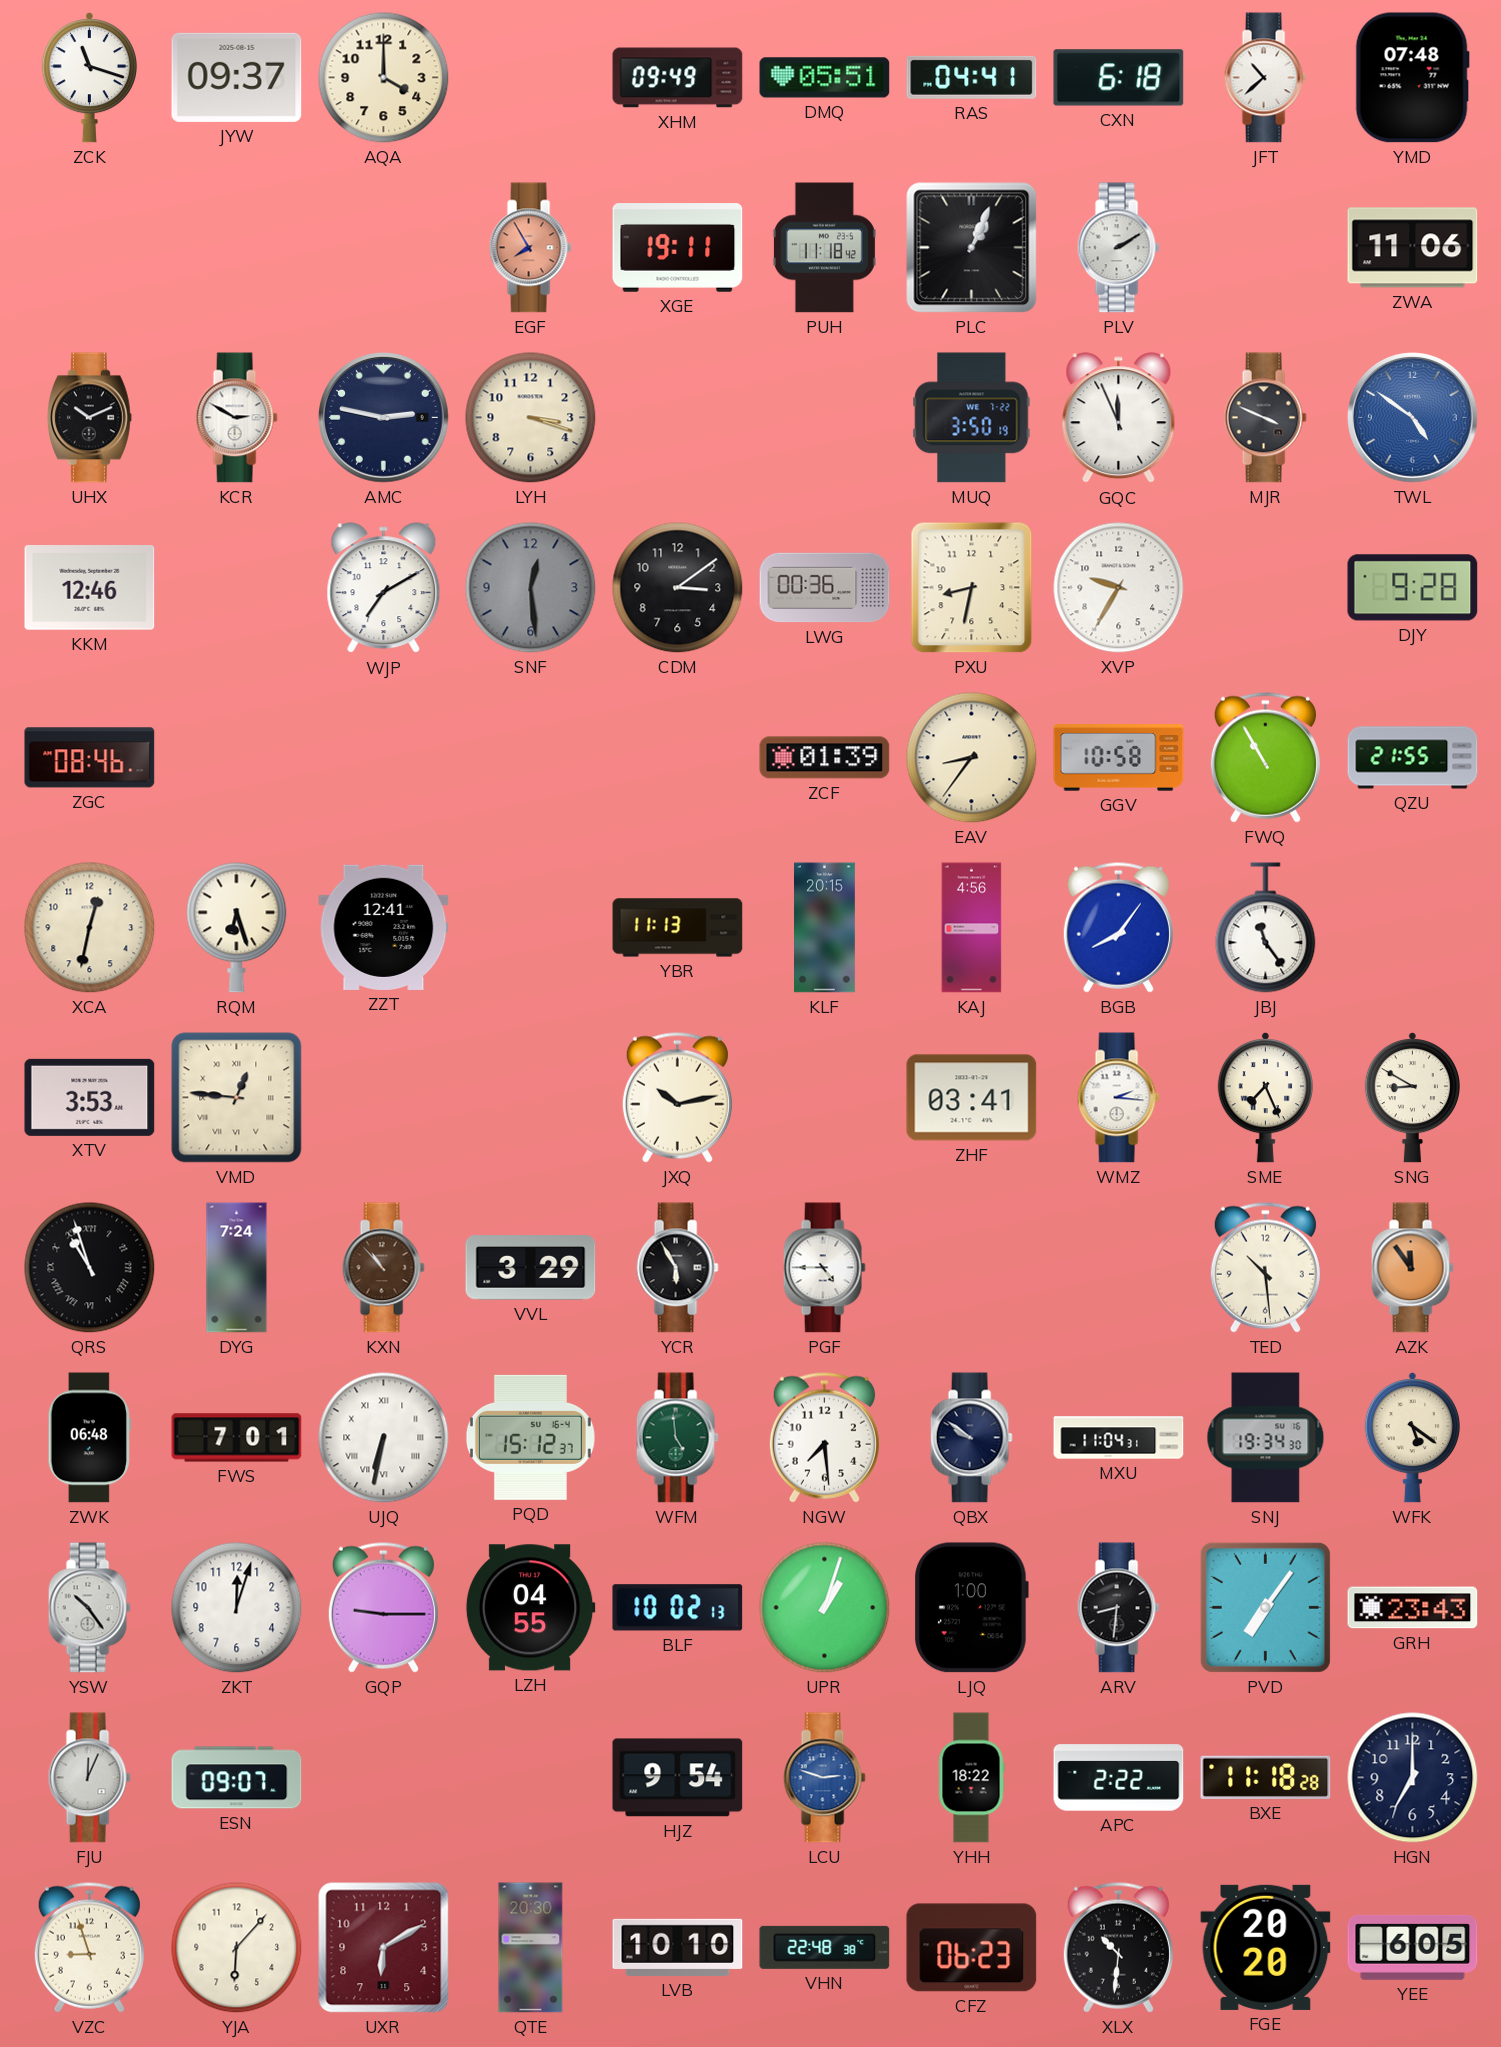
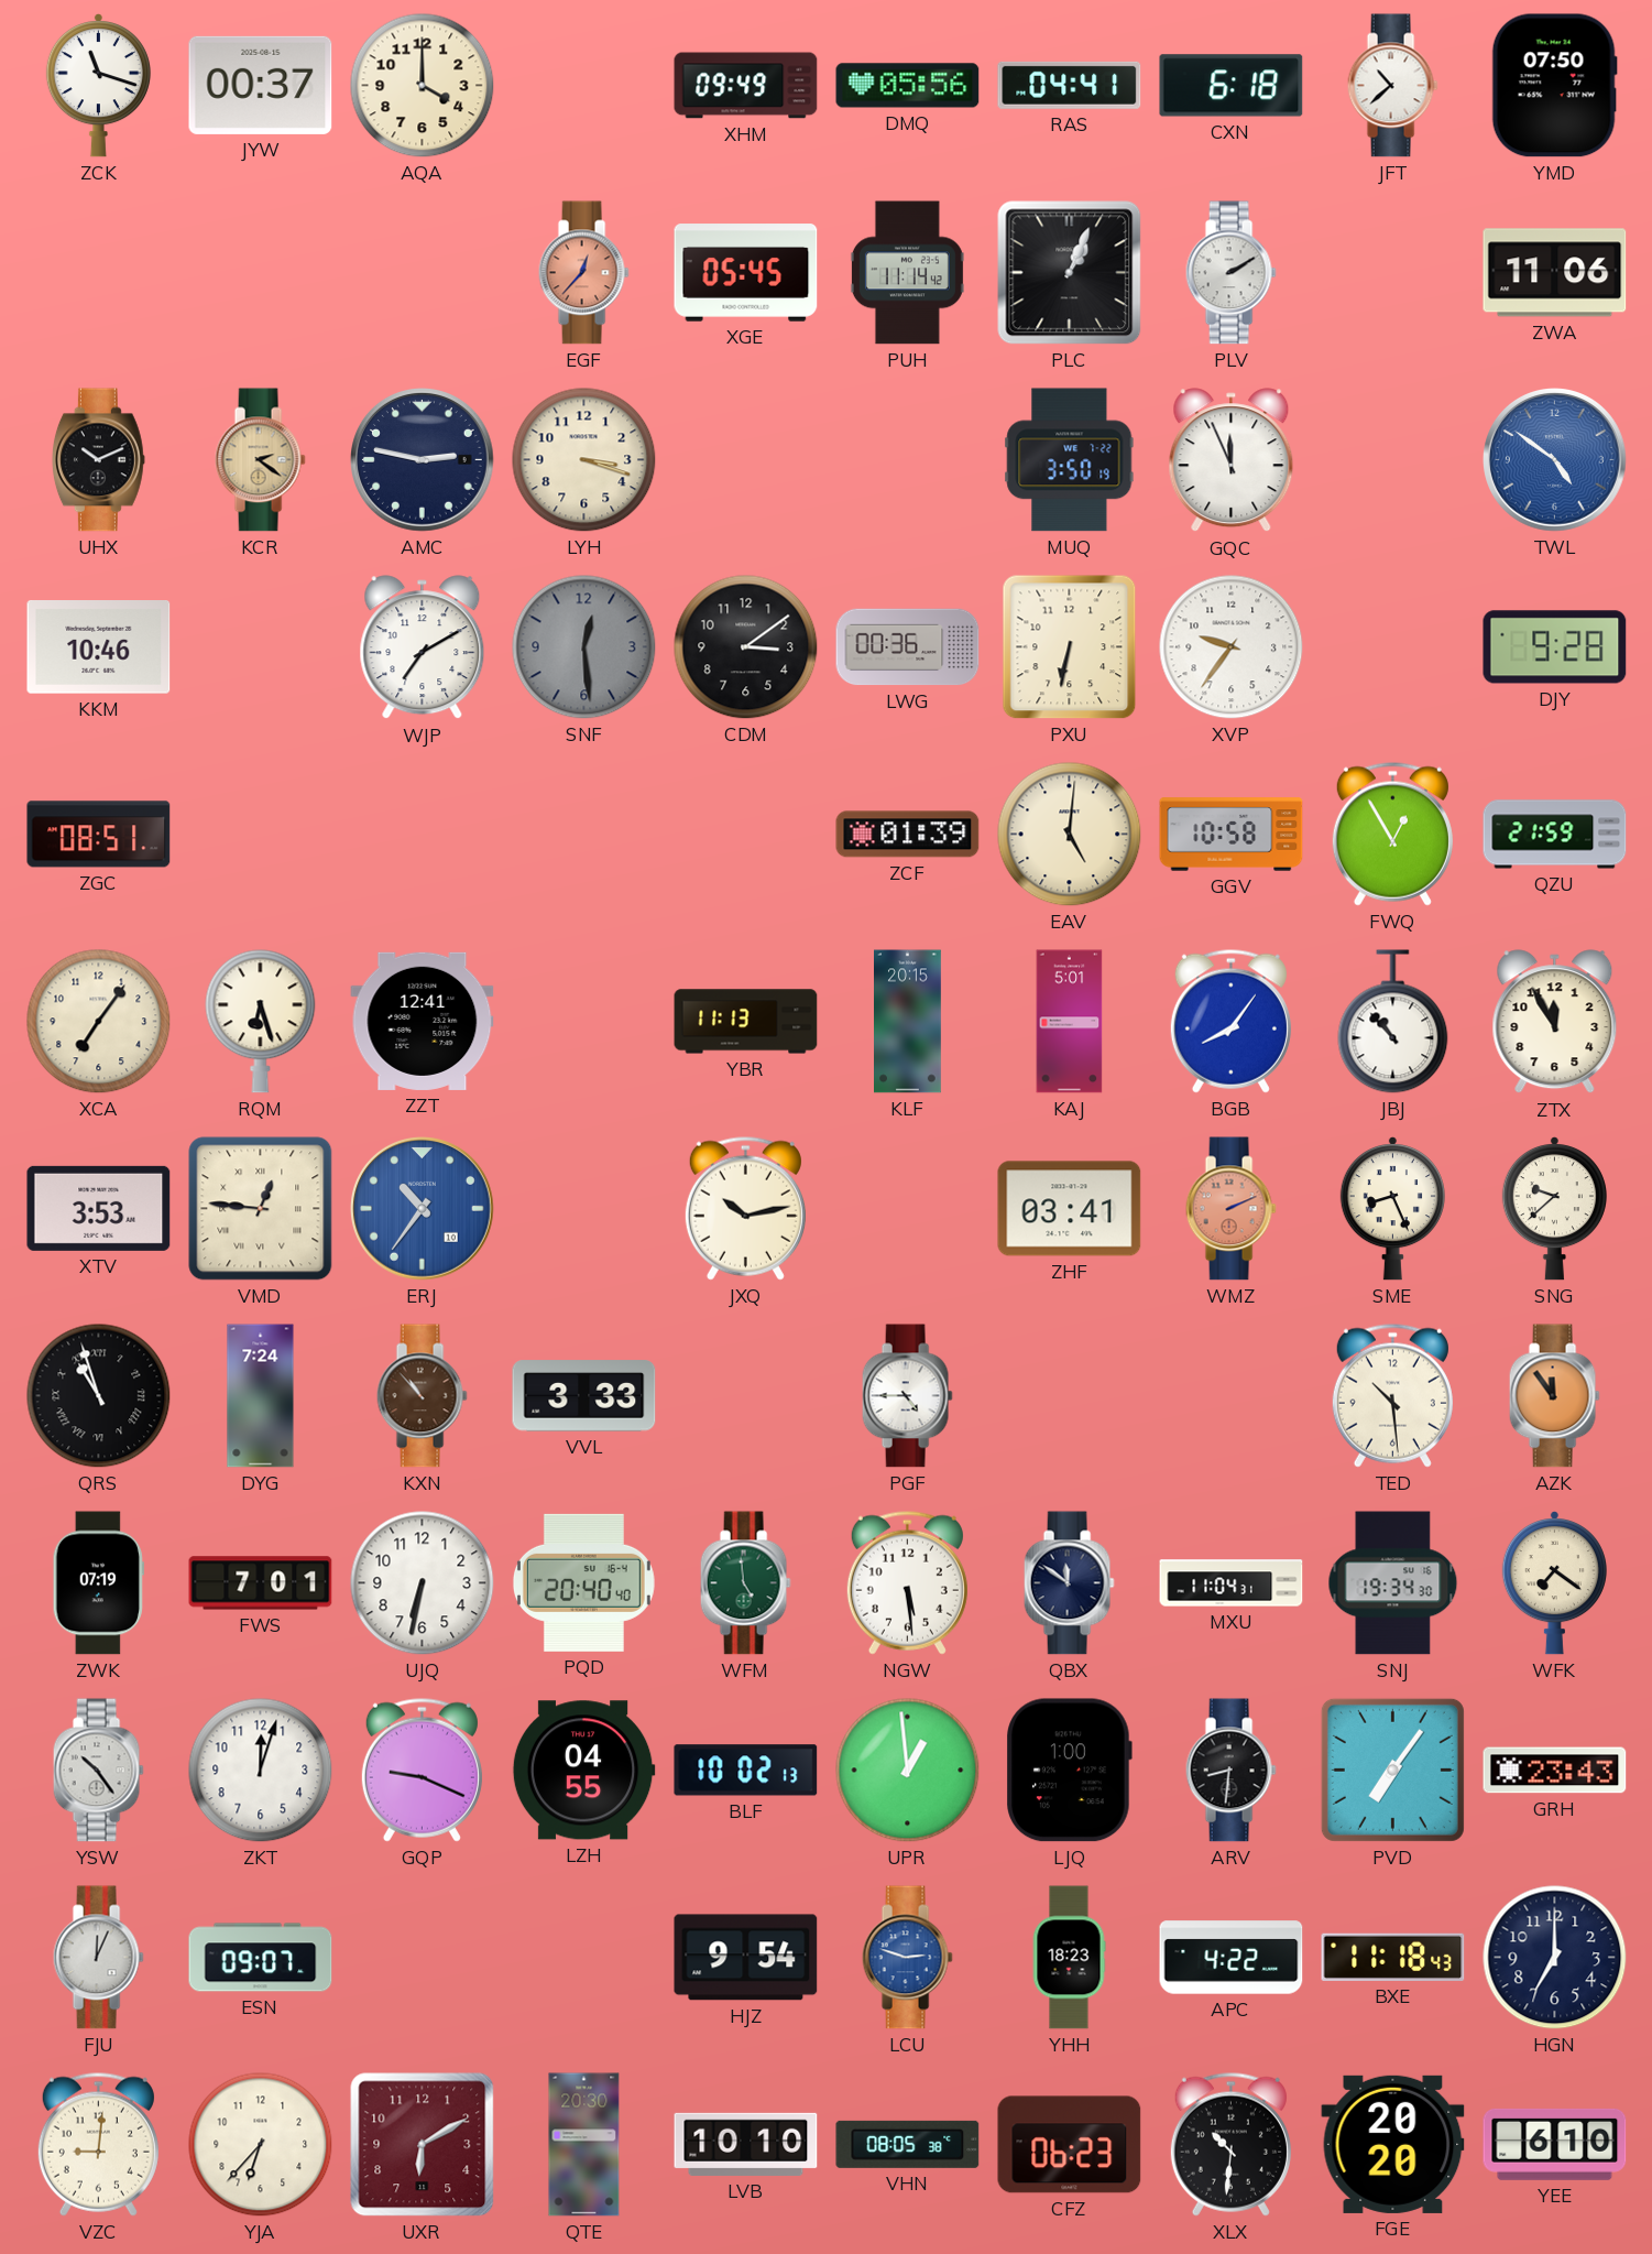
JYW: 09:37 -> 00:37
DMQ: 05:51 -> 05:56
YMD: 07:48 -> 07:50
EGF: 7:55 -> 12:37
XGE: 19:11 -> 05:45
PUH: 11:18 -> 11:14
KCR: 2:50 -> 2:21
KCR dial: white -> champagne
MJR: 3:49 -> none
KKM: 12:46 -> 10:46
PXU: 8:32 -> 6:32
XVP: 9:35 -> 9:36
ZGC: 08:46 -> 08:51
EAV: 8:36 -> 5:01
FWQ: 10:55 -> 12:55
QZU: 21:55 -> 21:59
XCA: 12:32 -> 7:06
KAJ: 4:56 -> 5:01
JBJ: 11:24 -> 10:53
ZTX: none -> 11:55
ERJ: none -> 10:36
WMZ: 2:16 -> 2:11
WMZ dial: white -> salmon
SME: 7:26 -> 8:26
SNG: 8:50 -> 9:38
VVL: 3:29 -> 3:33
YCR: 5:55 -> none
ZWK: 06:48 -> 07:19
UJQ numerals: Roman -> Arabic
PQD: 15:12 -> 20:40
NGW: 7:29 -> 5:29
QBX: 9:51 -> 11:51
WFK: 5:21 -> 7:21
GQP: 9:15 -> 9:19
UPR: 1:03 -> 12:59
YHH: 18:22 -> 18:23
APC: 2:22 -> 4:22
BXE: 11:18:28 -> 11:18:43
VZC: 8:57 -> 9:01
YJA: 6:07 -> 6:37
VHN: 22:48 -> 08:05
YEE: 6:05 -> 6:10
